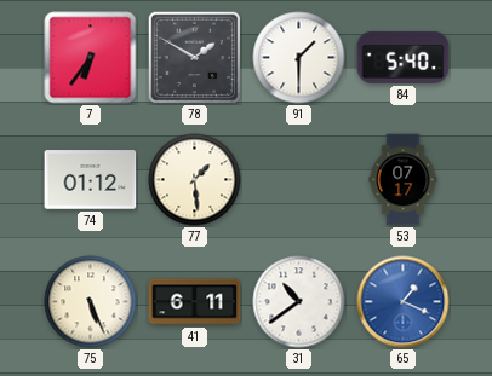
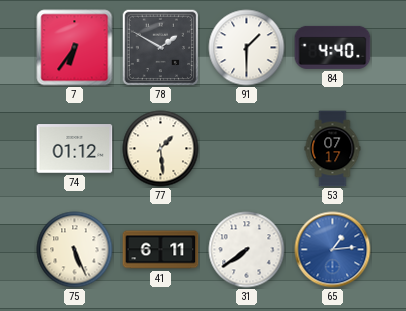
84: 5:40 -> 4:40
31: 10:39 -> 7:39
65: 1:19 -> 1:14
